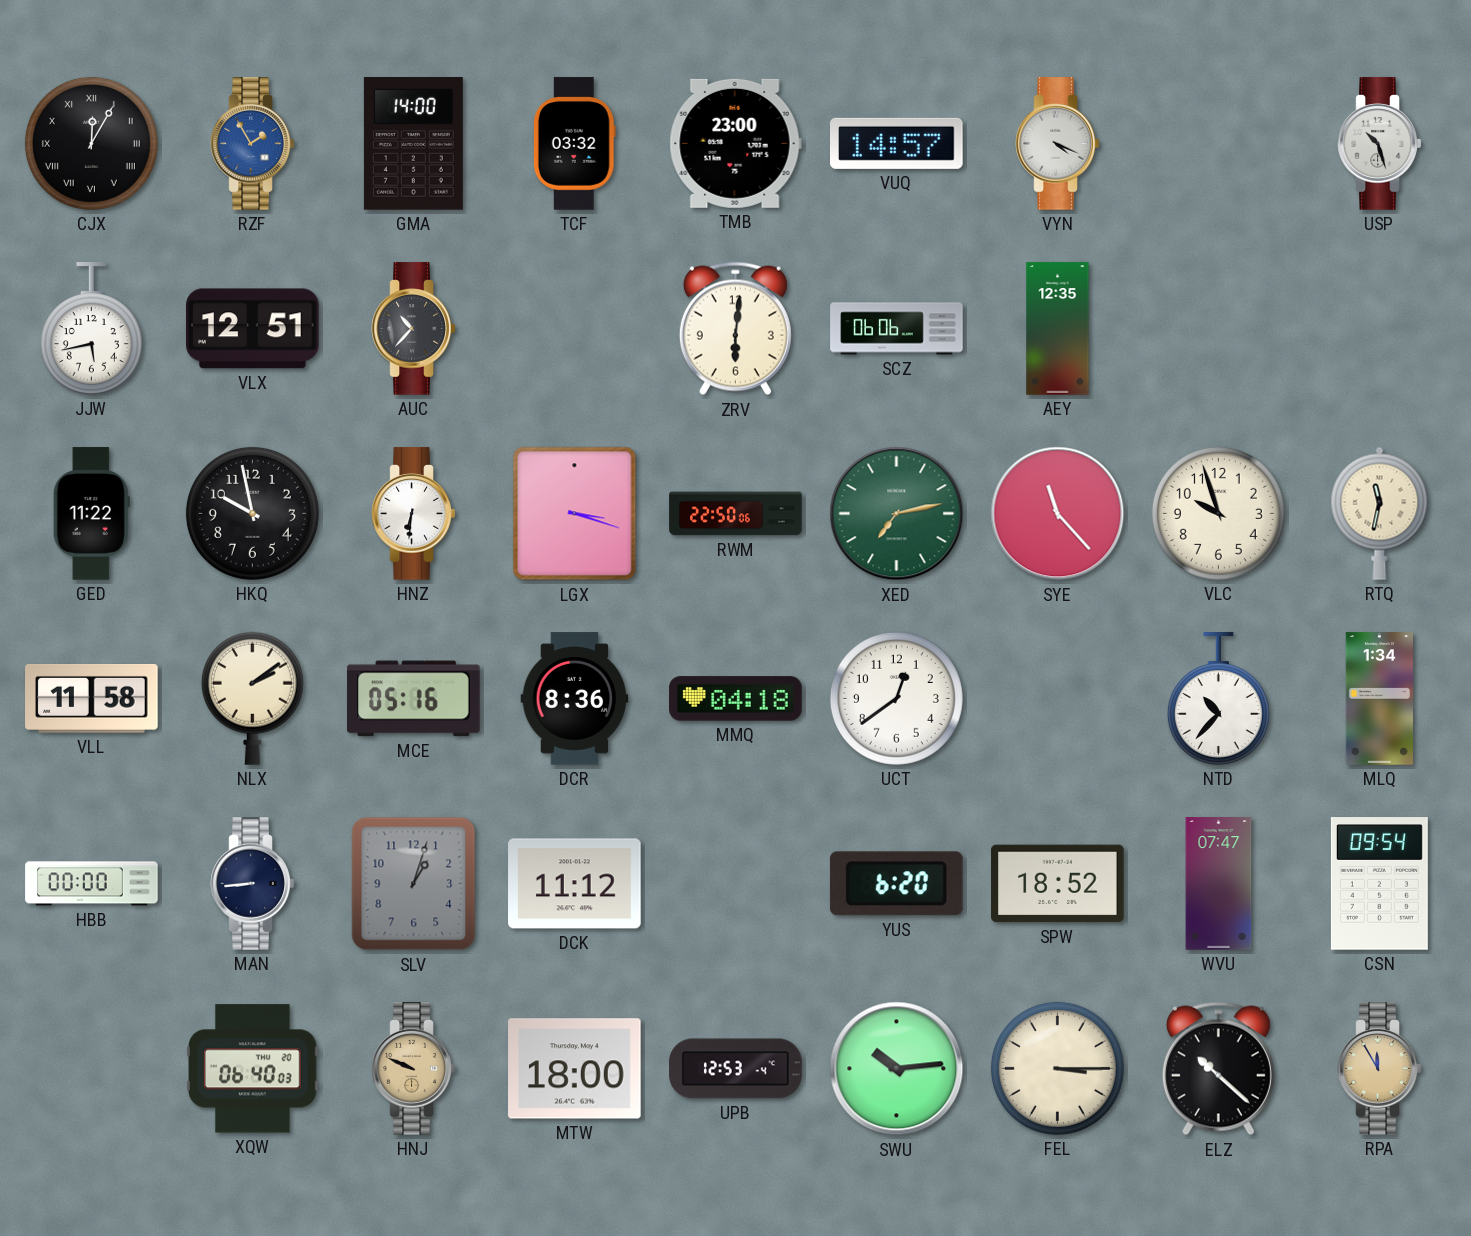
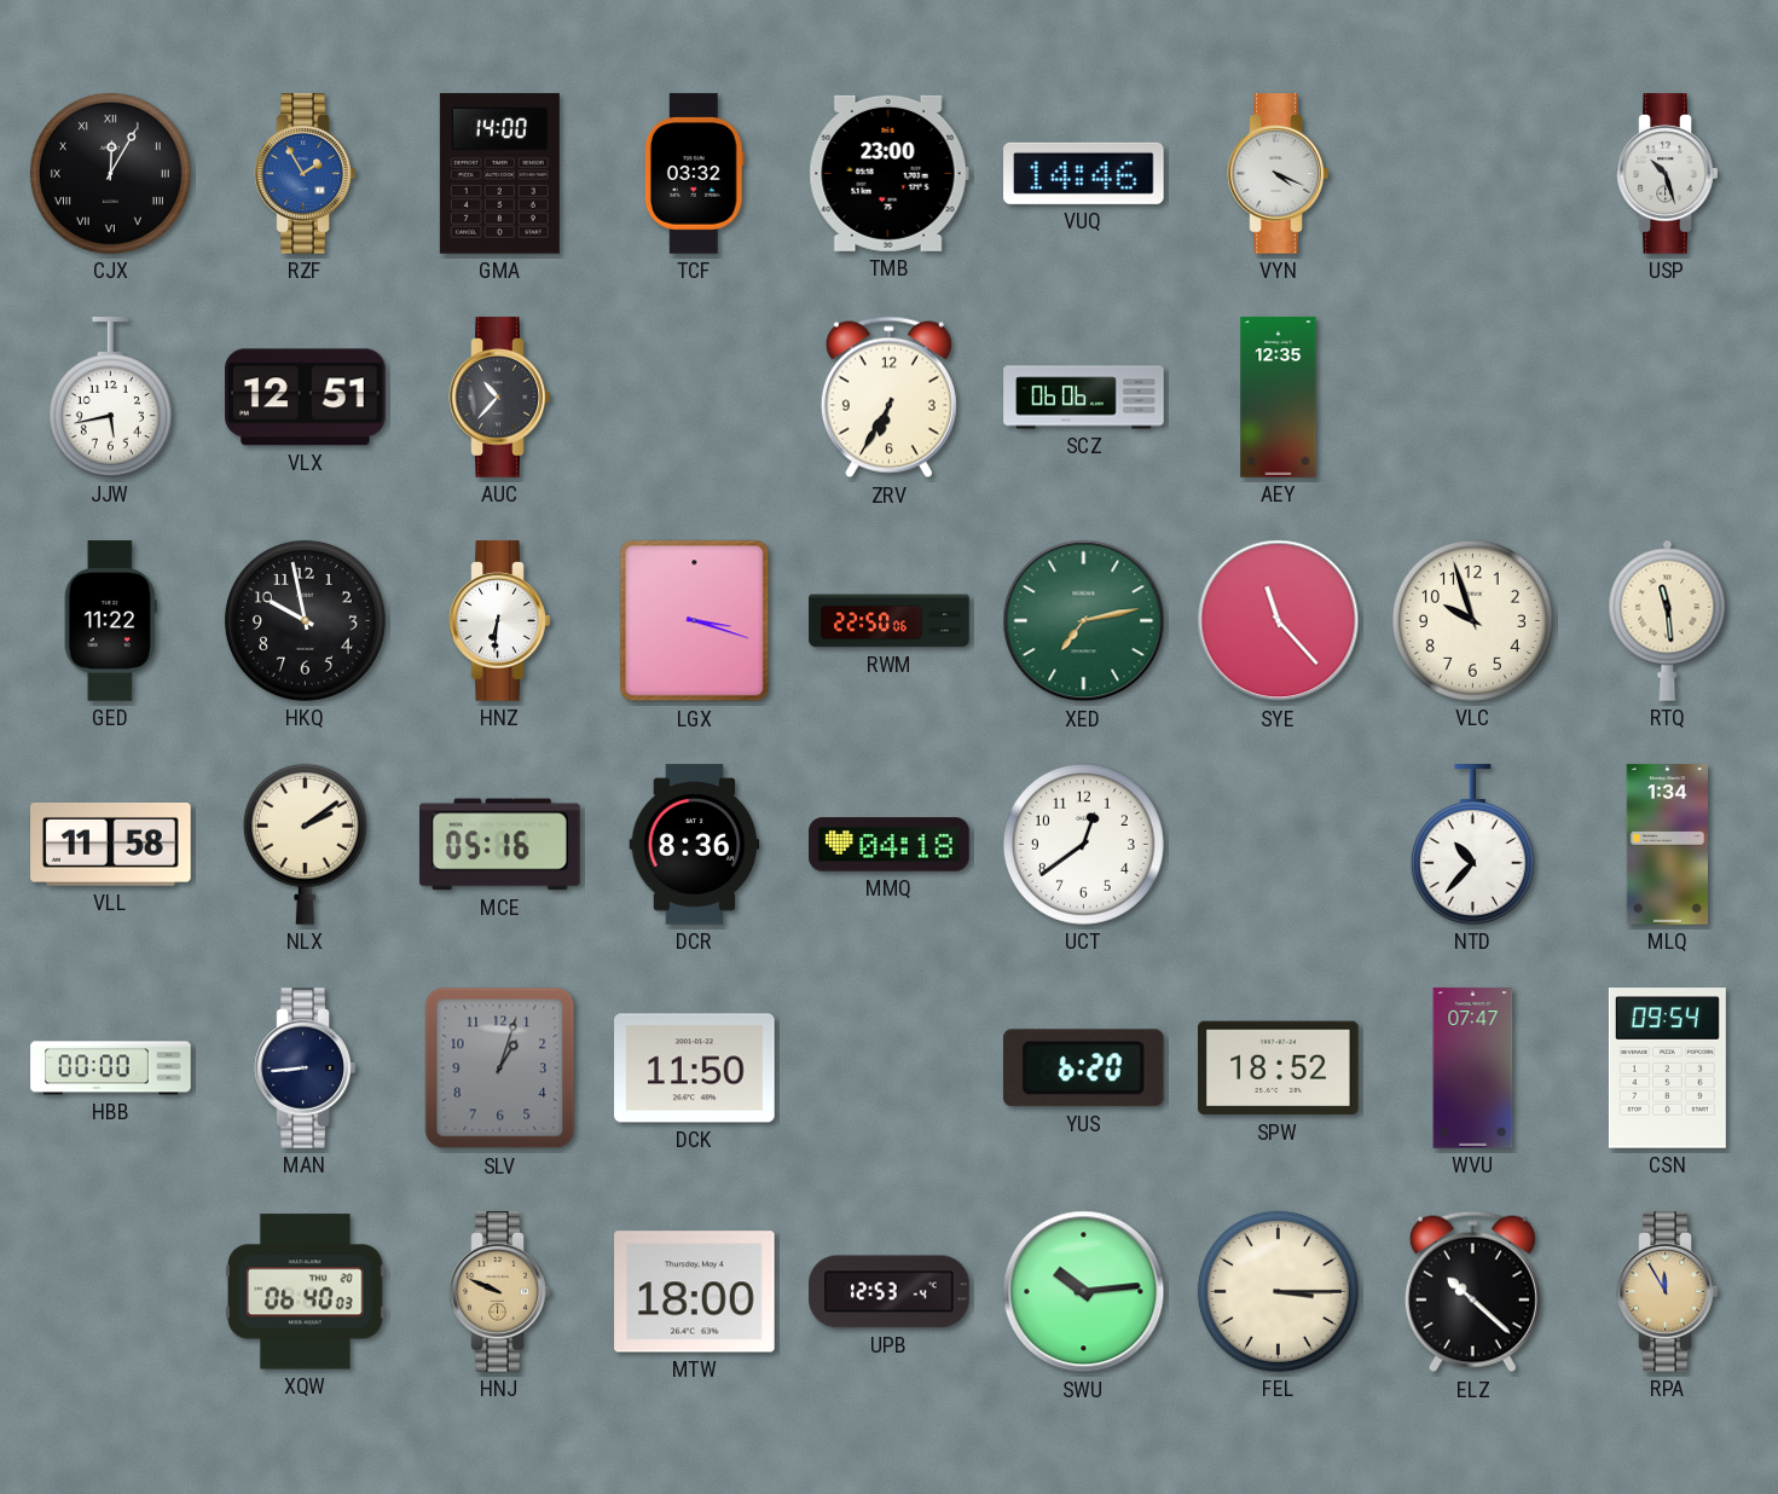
VUQ: 14:57 -> 14:46
ZRV: 6:01 -> 6:35
RTQ: 11:32 -> 11:29
DCK: 11:12 -> 11:50
